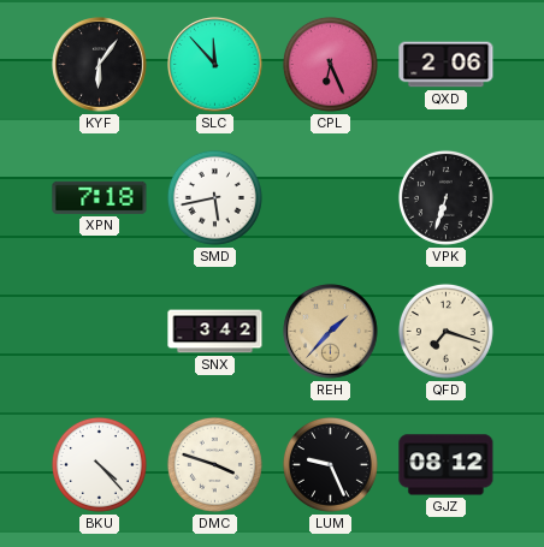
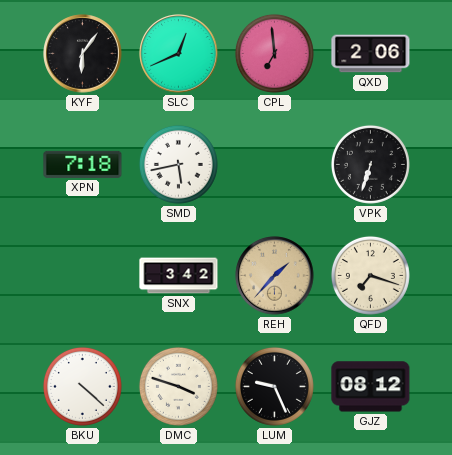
SLC: 11:53 -> 12:41
CPL: 6:26 -> 6:59
BKU: 4:23 -> 4:22
